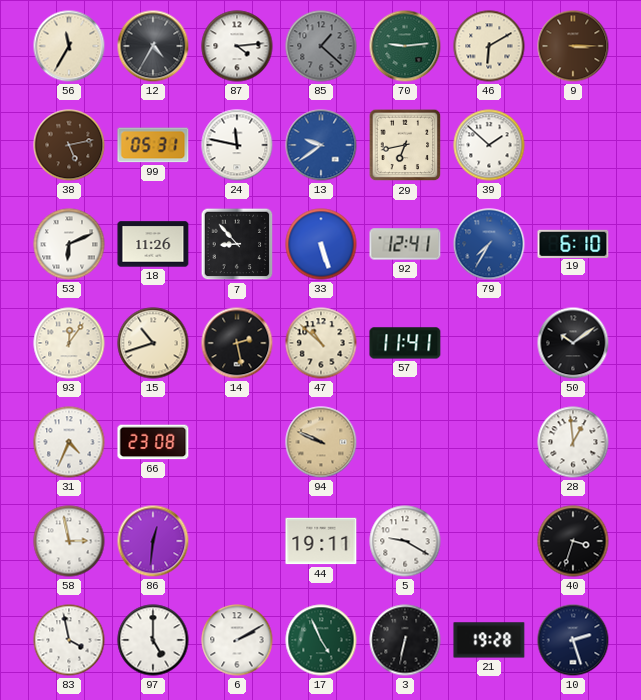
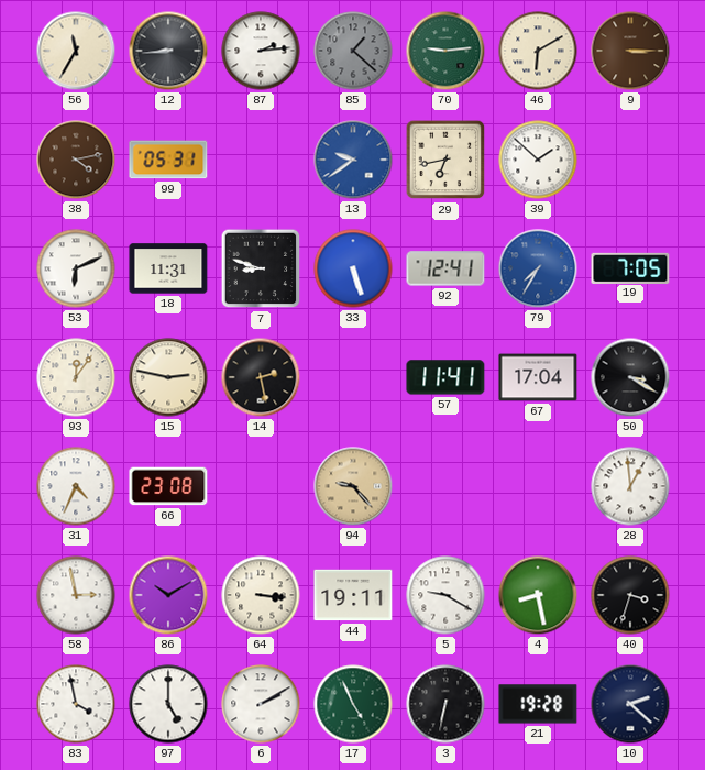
12: 4:35 -> 8:44
87: 4:14 -> 2:14
38: 5:13 -> 4:13
24: 11:47 -> none
18: 11:26 -> 11:31
7: 8:53 -> 8:48
19: 6:10 -> 7:05
15: 10:42 -> 2:47
47: 10:52 -> none
67: none -> 17:04
50: 10:09 -> 3:20
94: 9:49 -> 9:23
86: 12:31 -> 10:10
64: none -> 3:16
4: none -> 8:28
10: 2:27 -> 2:22
